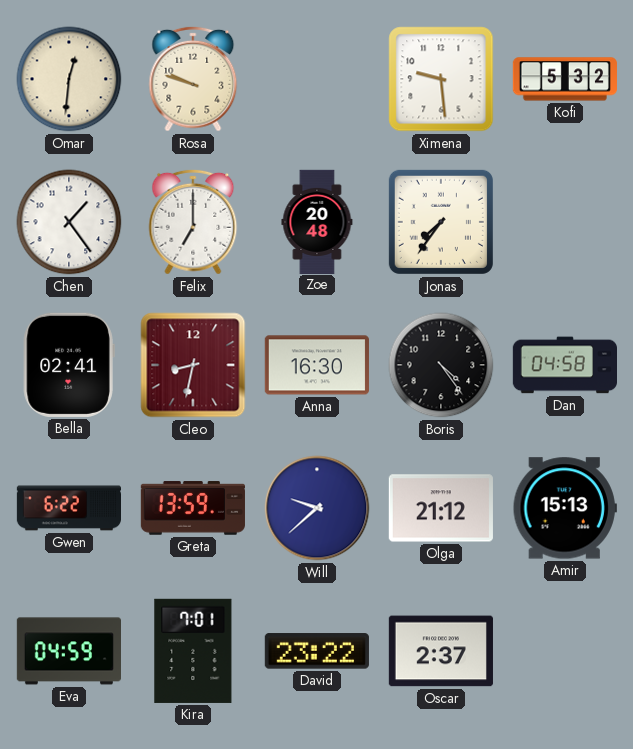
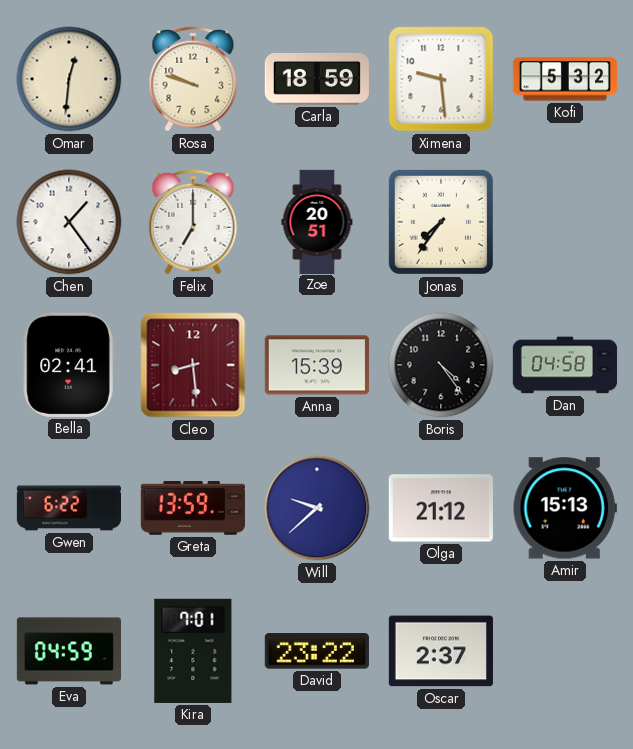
Carla: none -> 18:59
Zoe: 20:48 -> 20:51
Cleo: 8:32 -> 8:29
Anna: 16:30 -> 15:39
